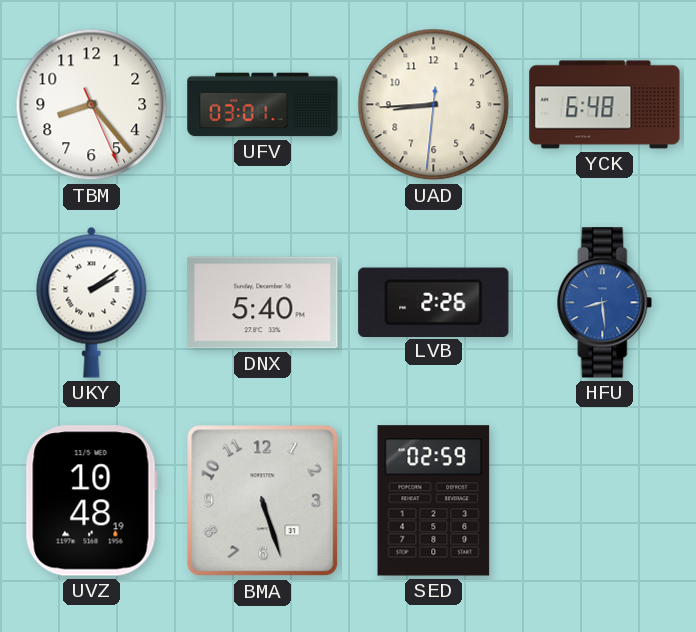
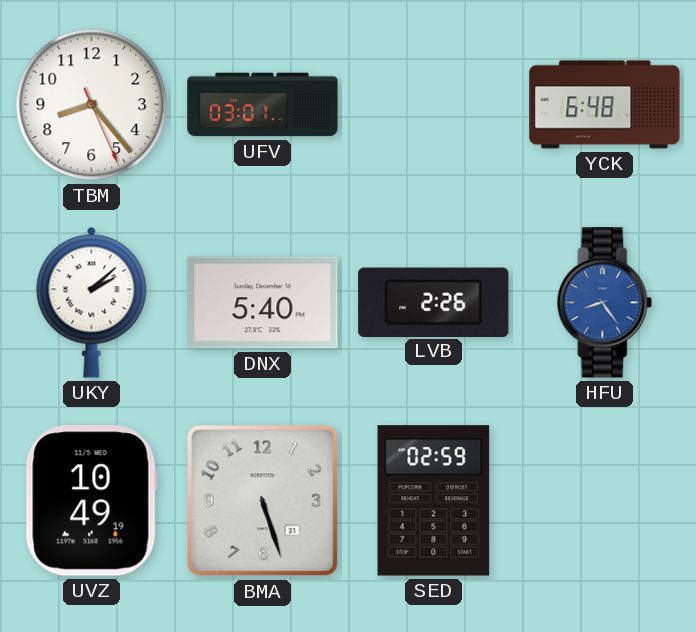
UAD: 8:44 -> none
UKY: 2:09 -> 2:08
HFU: 8:29 -> 8:24
UVZ: 10:48 -> 10:49
